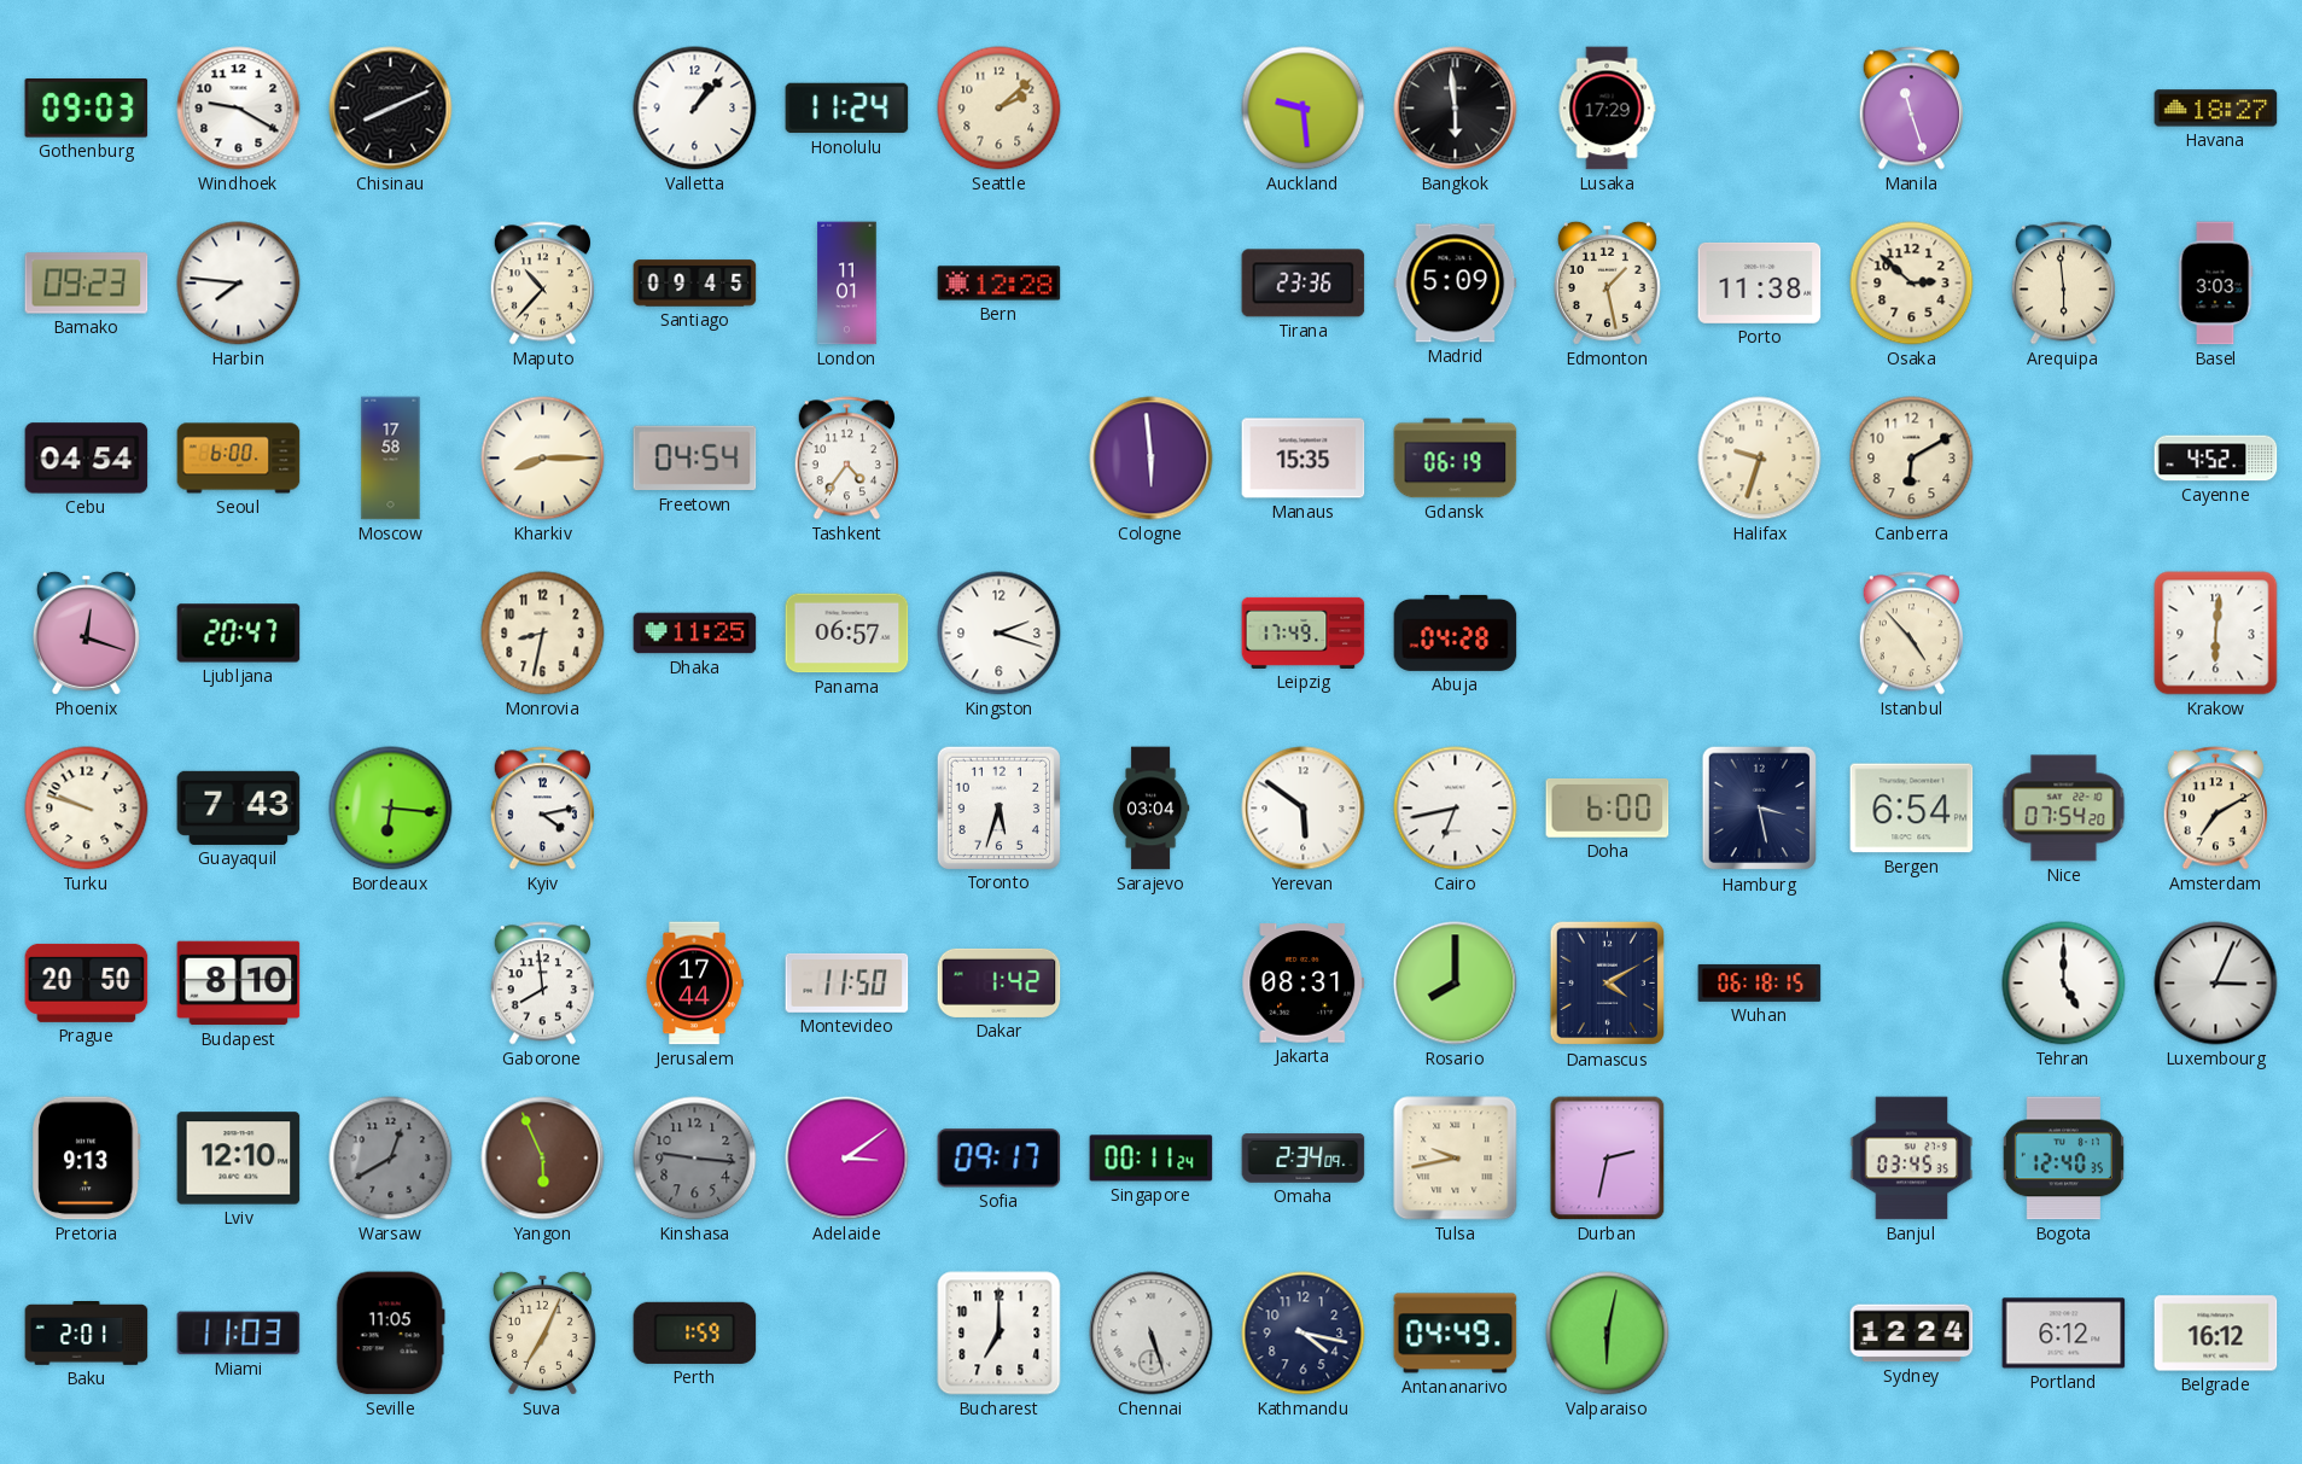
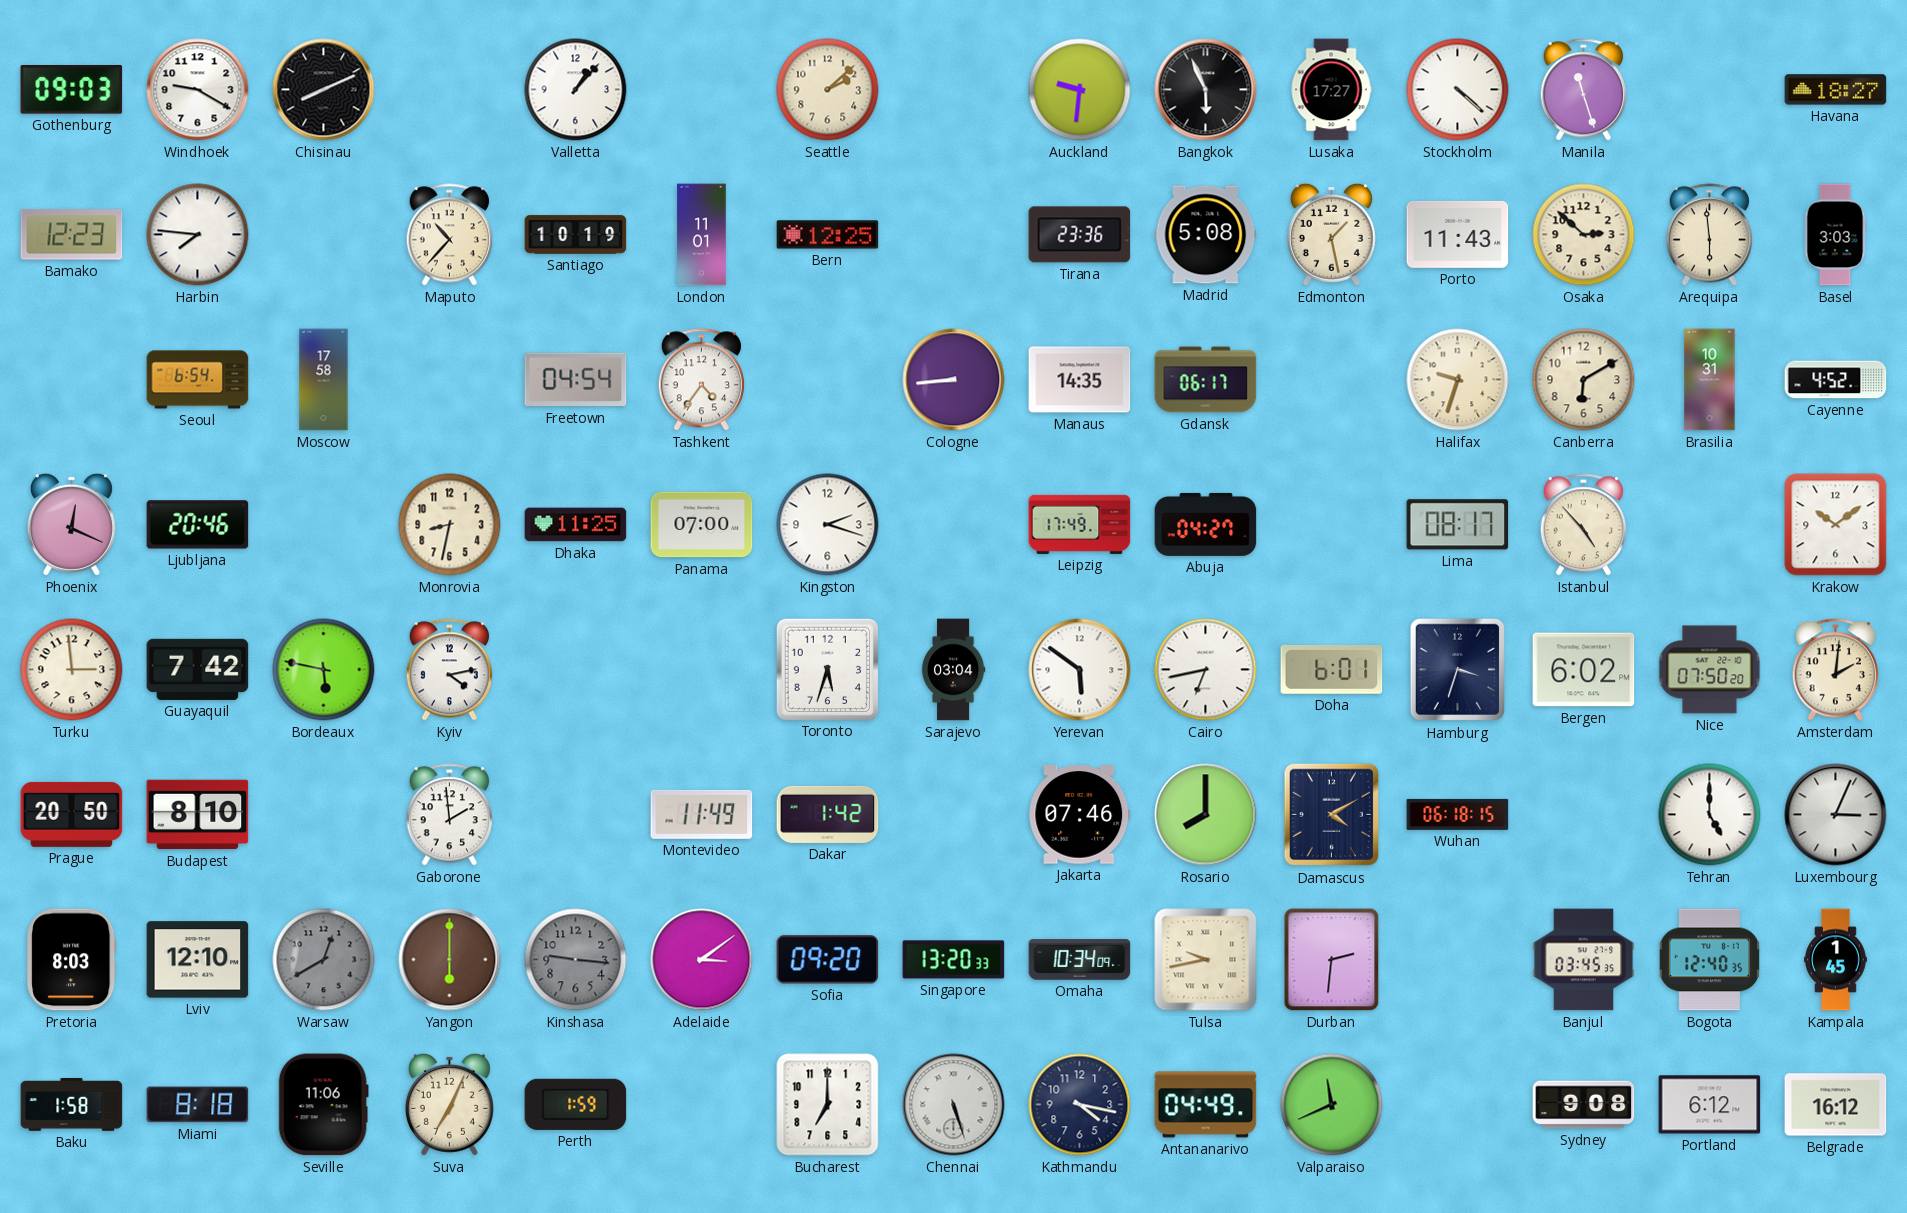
Honolulu: 11:24 -> none
Auckland: 9:29 -> 9:31
Bangkok: 5:59 -> 5:56
Lusaka: 17:29 -> 17:27
Stockholm: none -> 4:22
Bamako: 09:23 -> 12:23
Santiago: 09:45 -> 10:19
Bern: 12:28 -> 12:25
Madrid: 5:09 -> 5:08
Porto: 11:38 -> 11:43
Cebu: 04:54 -> none
Seoul: 6:00 -> 6:54
Kharkiv: 8:15 -> none
Cologne: 5:59 -> 8:44
Manaus: 15:35 -> 14:35
Gdansk: 06:19 -> 06:17
Brasilia: none -> 10:31
Phoenix: 12:18 -> 12:19
Ljubljana: 20:47 -> 20:46
Panama: 06:57 -> 07:00
Abuja: 04:28 -> 04:27
Lima: none -> 08:17
Krakow: 6:01 -> 10:09
Turku: 9:48 -> 2:59
Guayaquil: 7:43 -> 7:42
Bordeaux: 6:16 -> 5:47
Doha: 6:00 -> 6:01
Hamburg: 3:28 -> 3:33
Bergen: 6:54 -> 6:02
Nice: 07:54 -> 07:50
Amsterdam: 7:10 -> 2:01
Gaborone: 7:59 -> 1:59
Jerusalem: 17:44 -> none
Montevideo: 11:50 -> 11:49
Jakarta: 08:31 -> 07:46
Pretoria: 9:13 -> 8:03
Yangon: 5:56 -> 6:00
Sofia: 09:17 -> 09:20
Singapore: 00:11 -> 13:20
Omaha: 2:34 -> 10:34
Durban: 2:32 -> 2:31
Kampala: none -> 1:45
Baku: 2:01 -> 1:58
Miami: 11:03 -> 8:18
Seville: 11:05 -> 11:06
Valparaiso: 6:02 -> 11:41
Sydney: 12:24 -> 9:08
